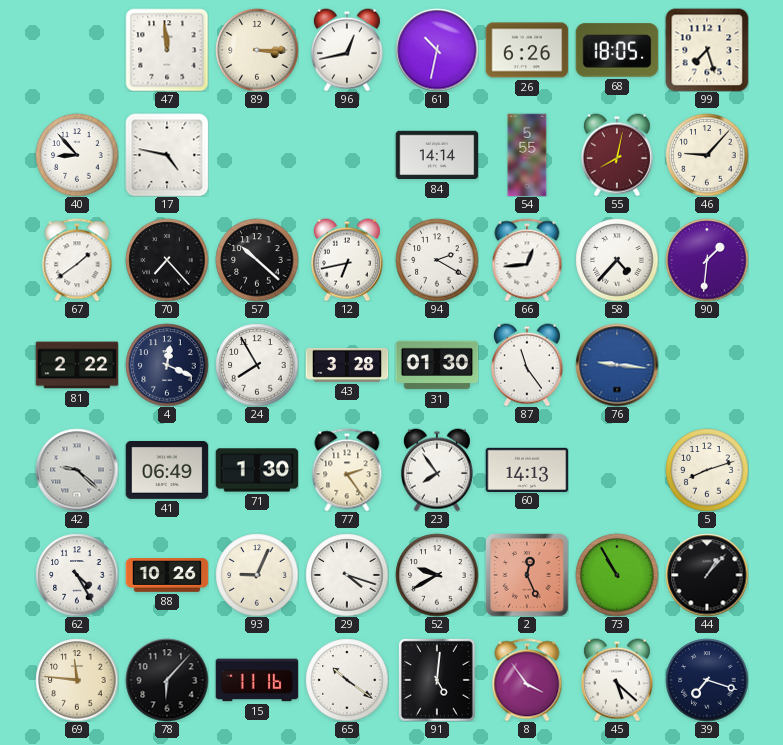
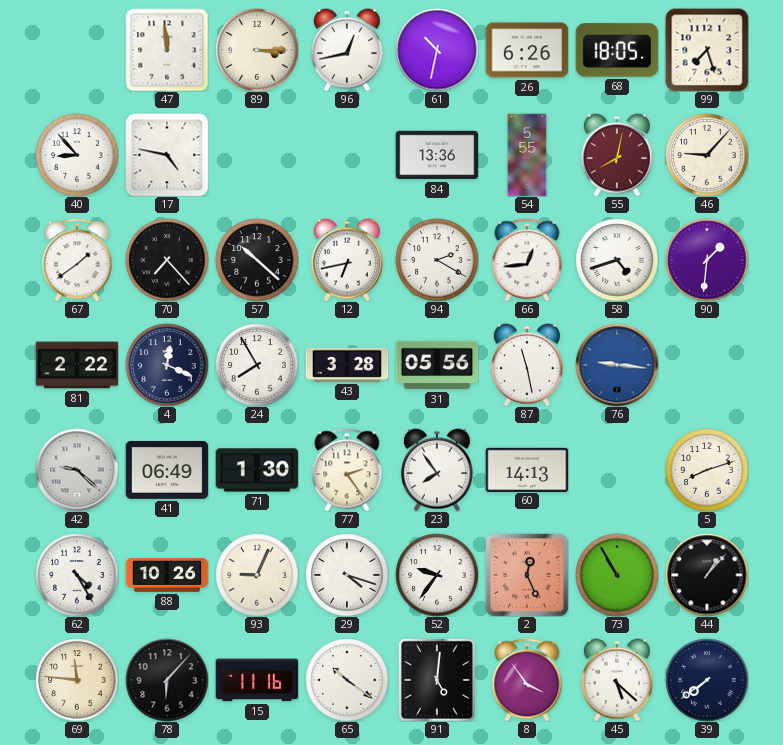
84: 14:14 -> 13:36
58: 4:37 -> 4:42
31: 01:30 -> 05:56
87: 11:24 -> 11:28
52: 9:40 -> 9:36
39: 7:18 -> 7:39
